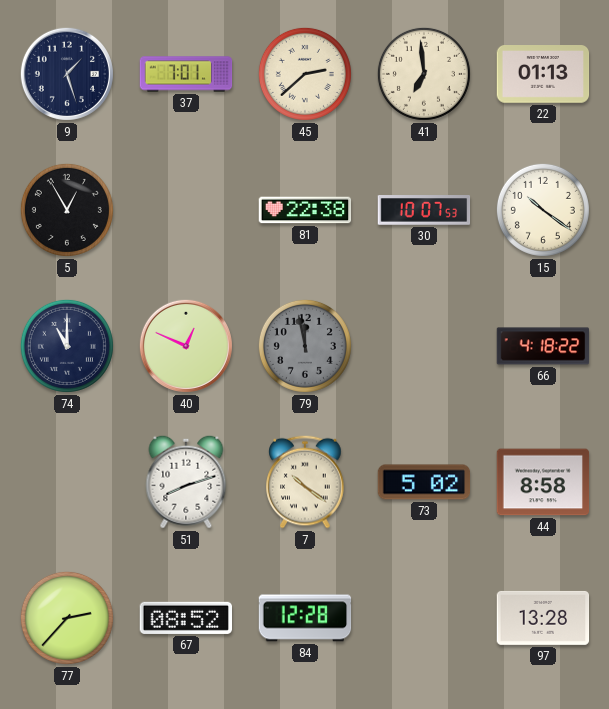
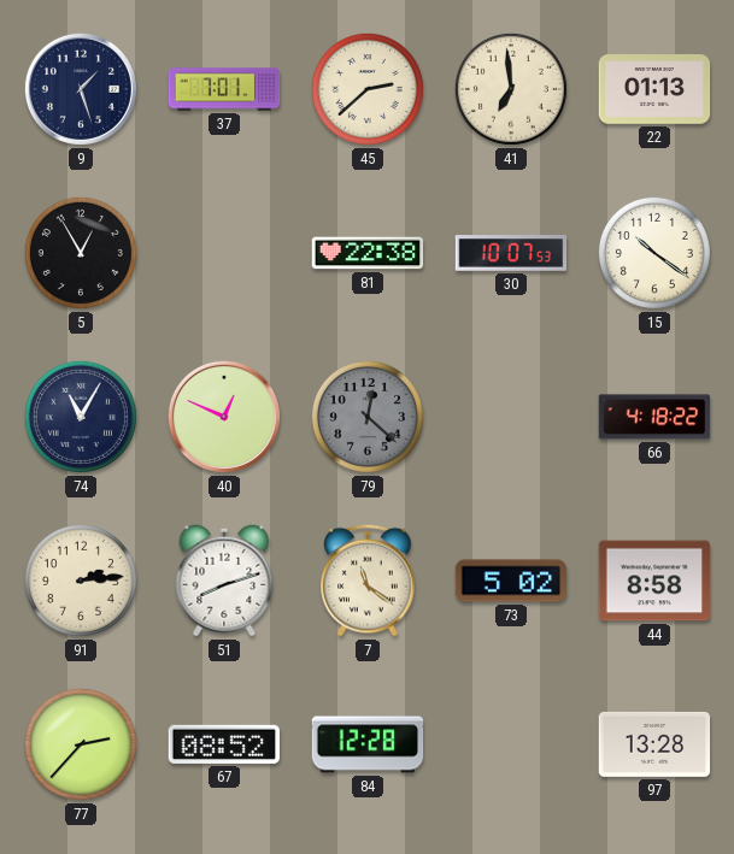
74: 11:00 -> 11:05
79: 11:58 -> 12:22
91: none -> 2:14
7: 10:21 -> 11:21
